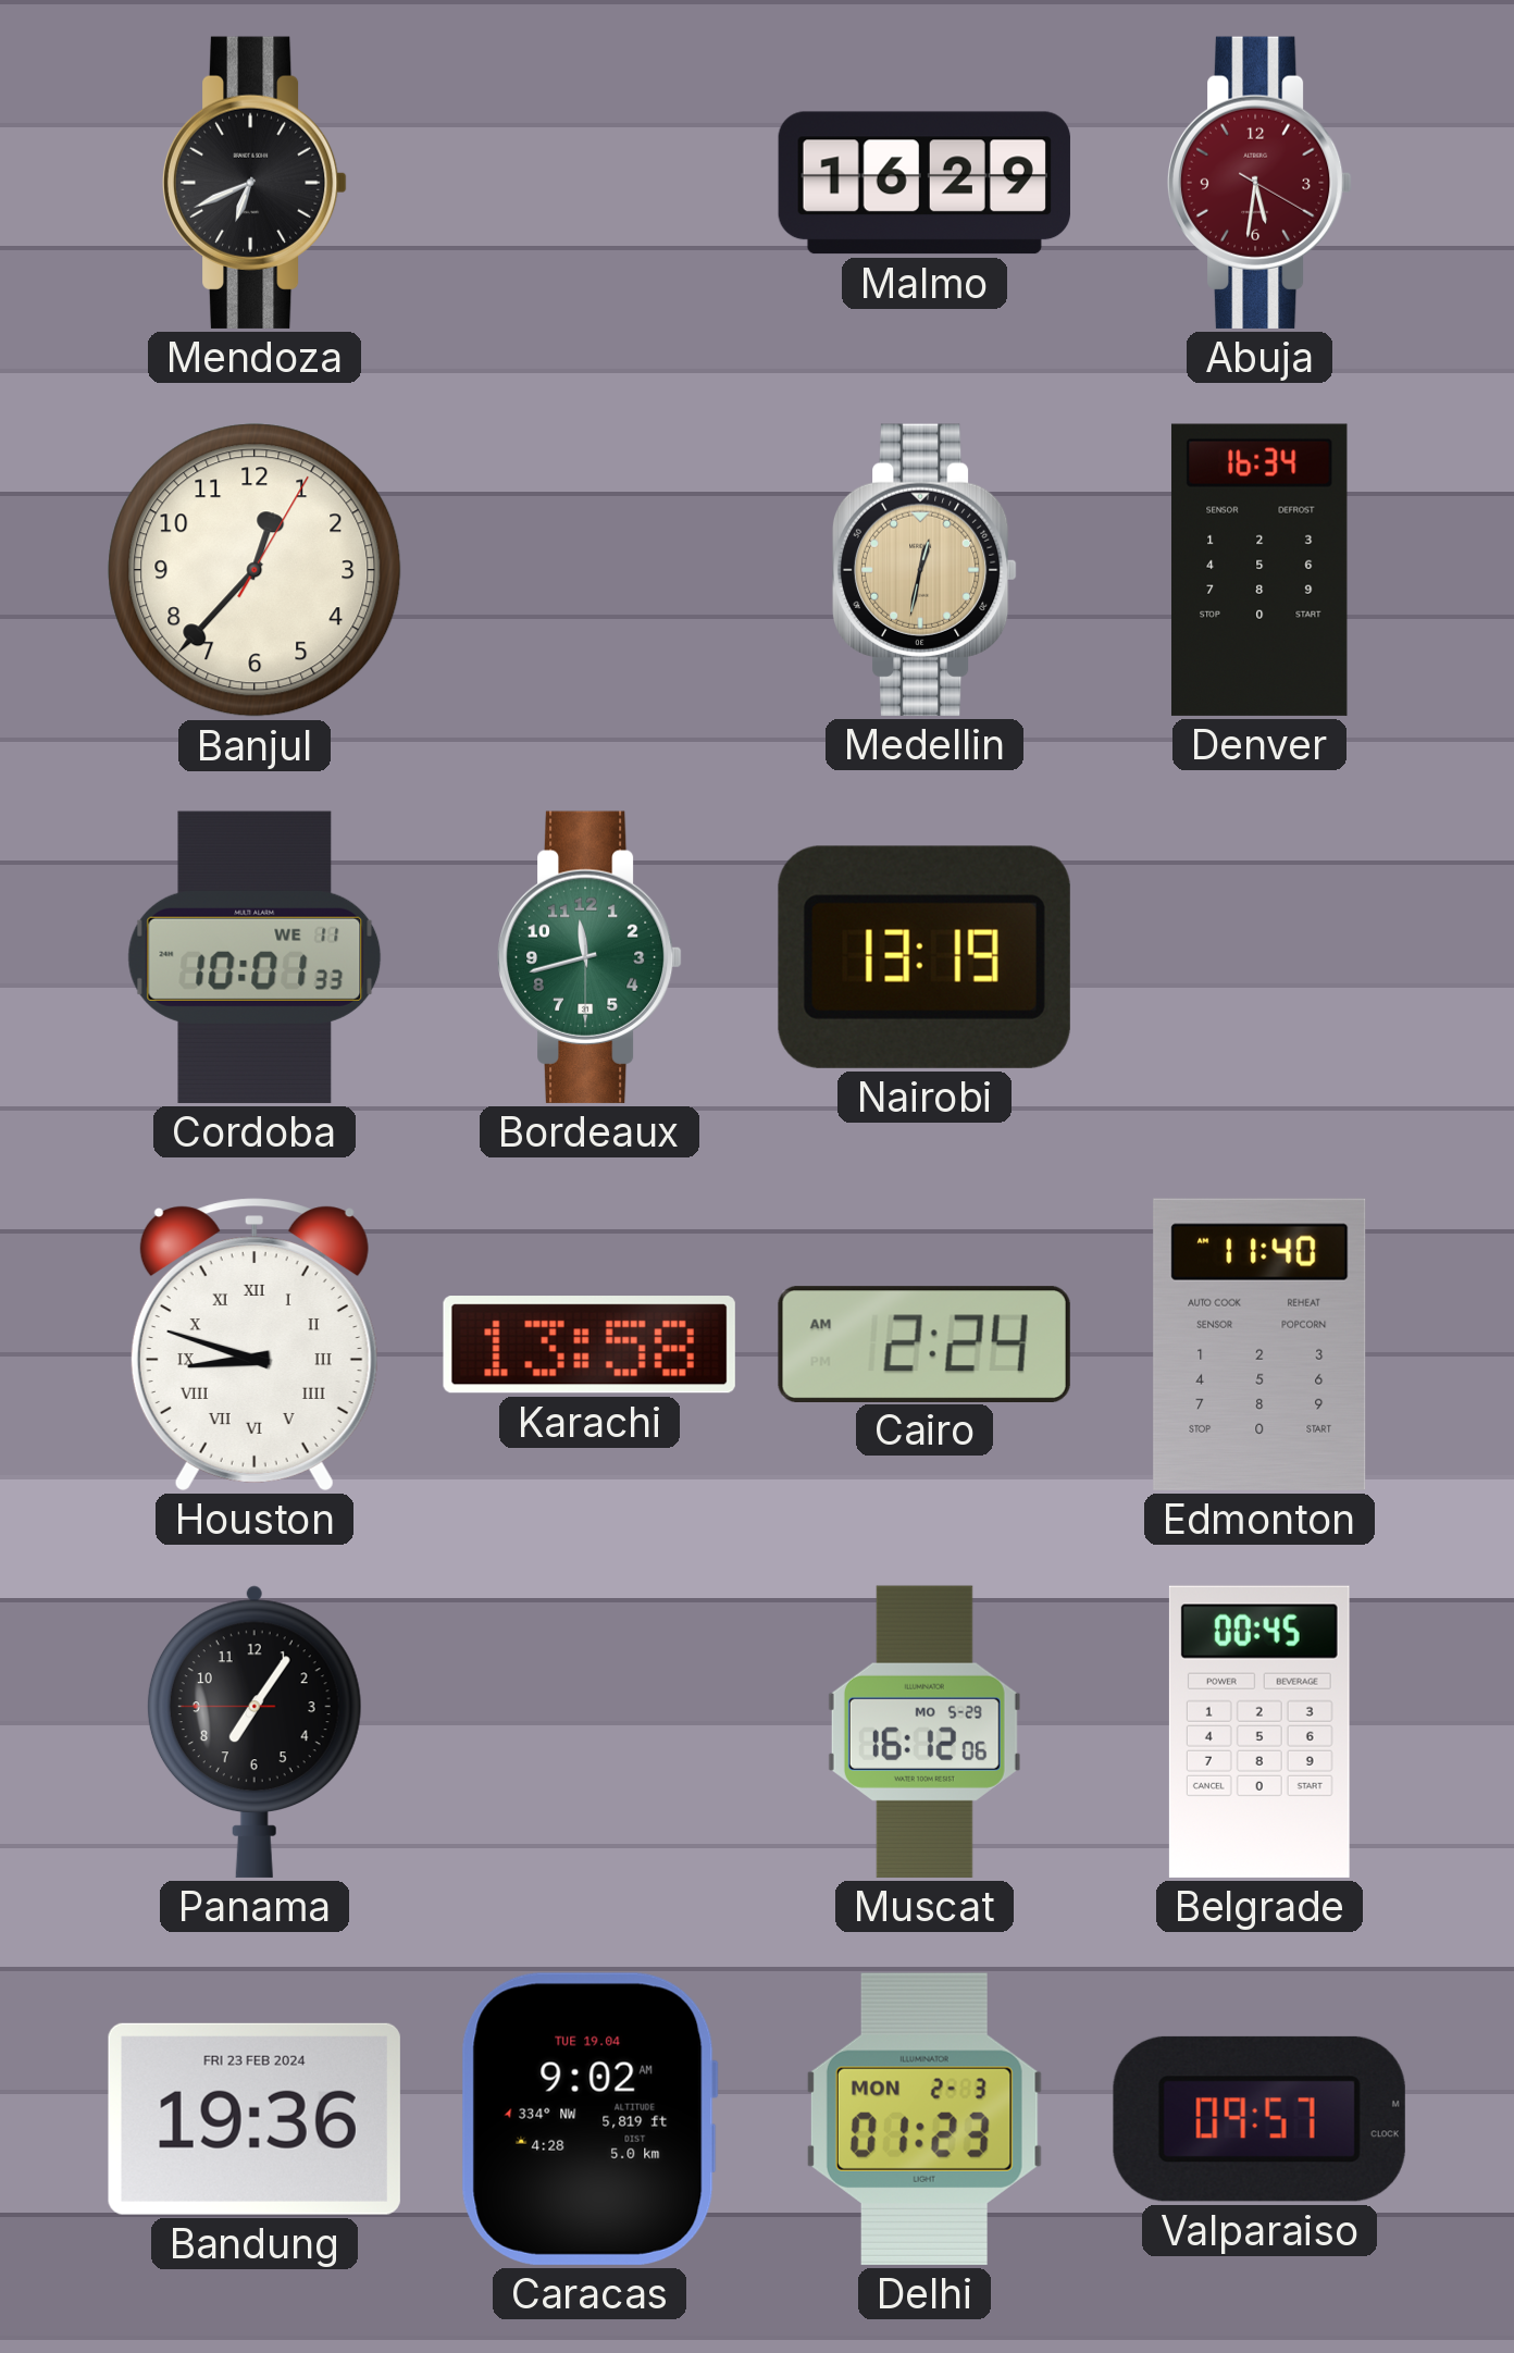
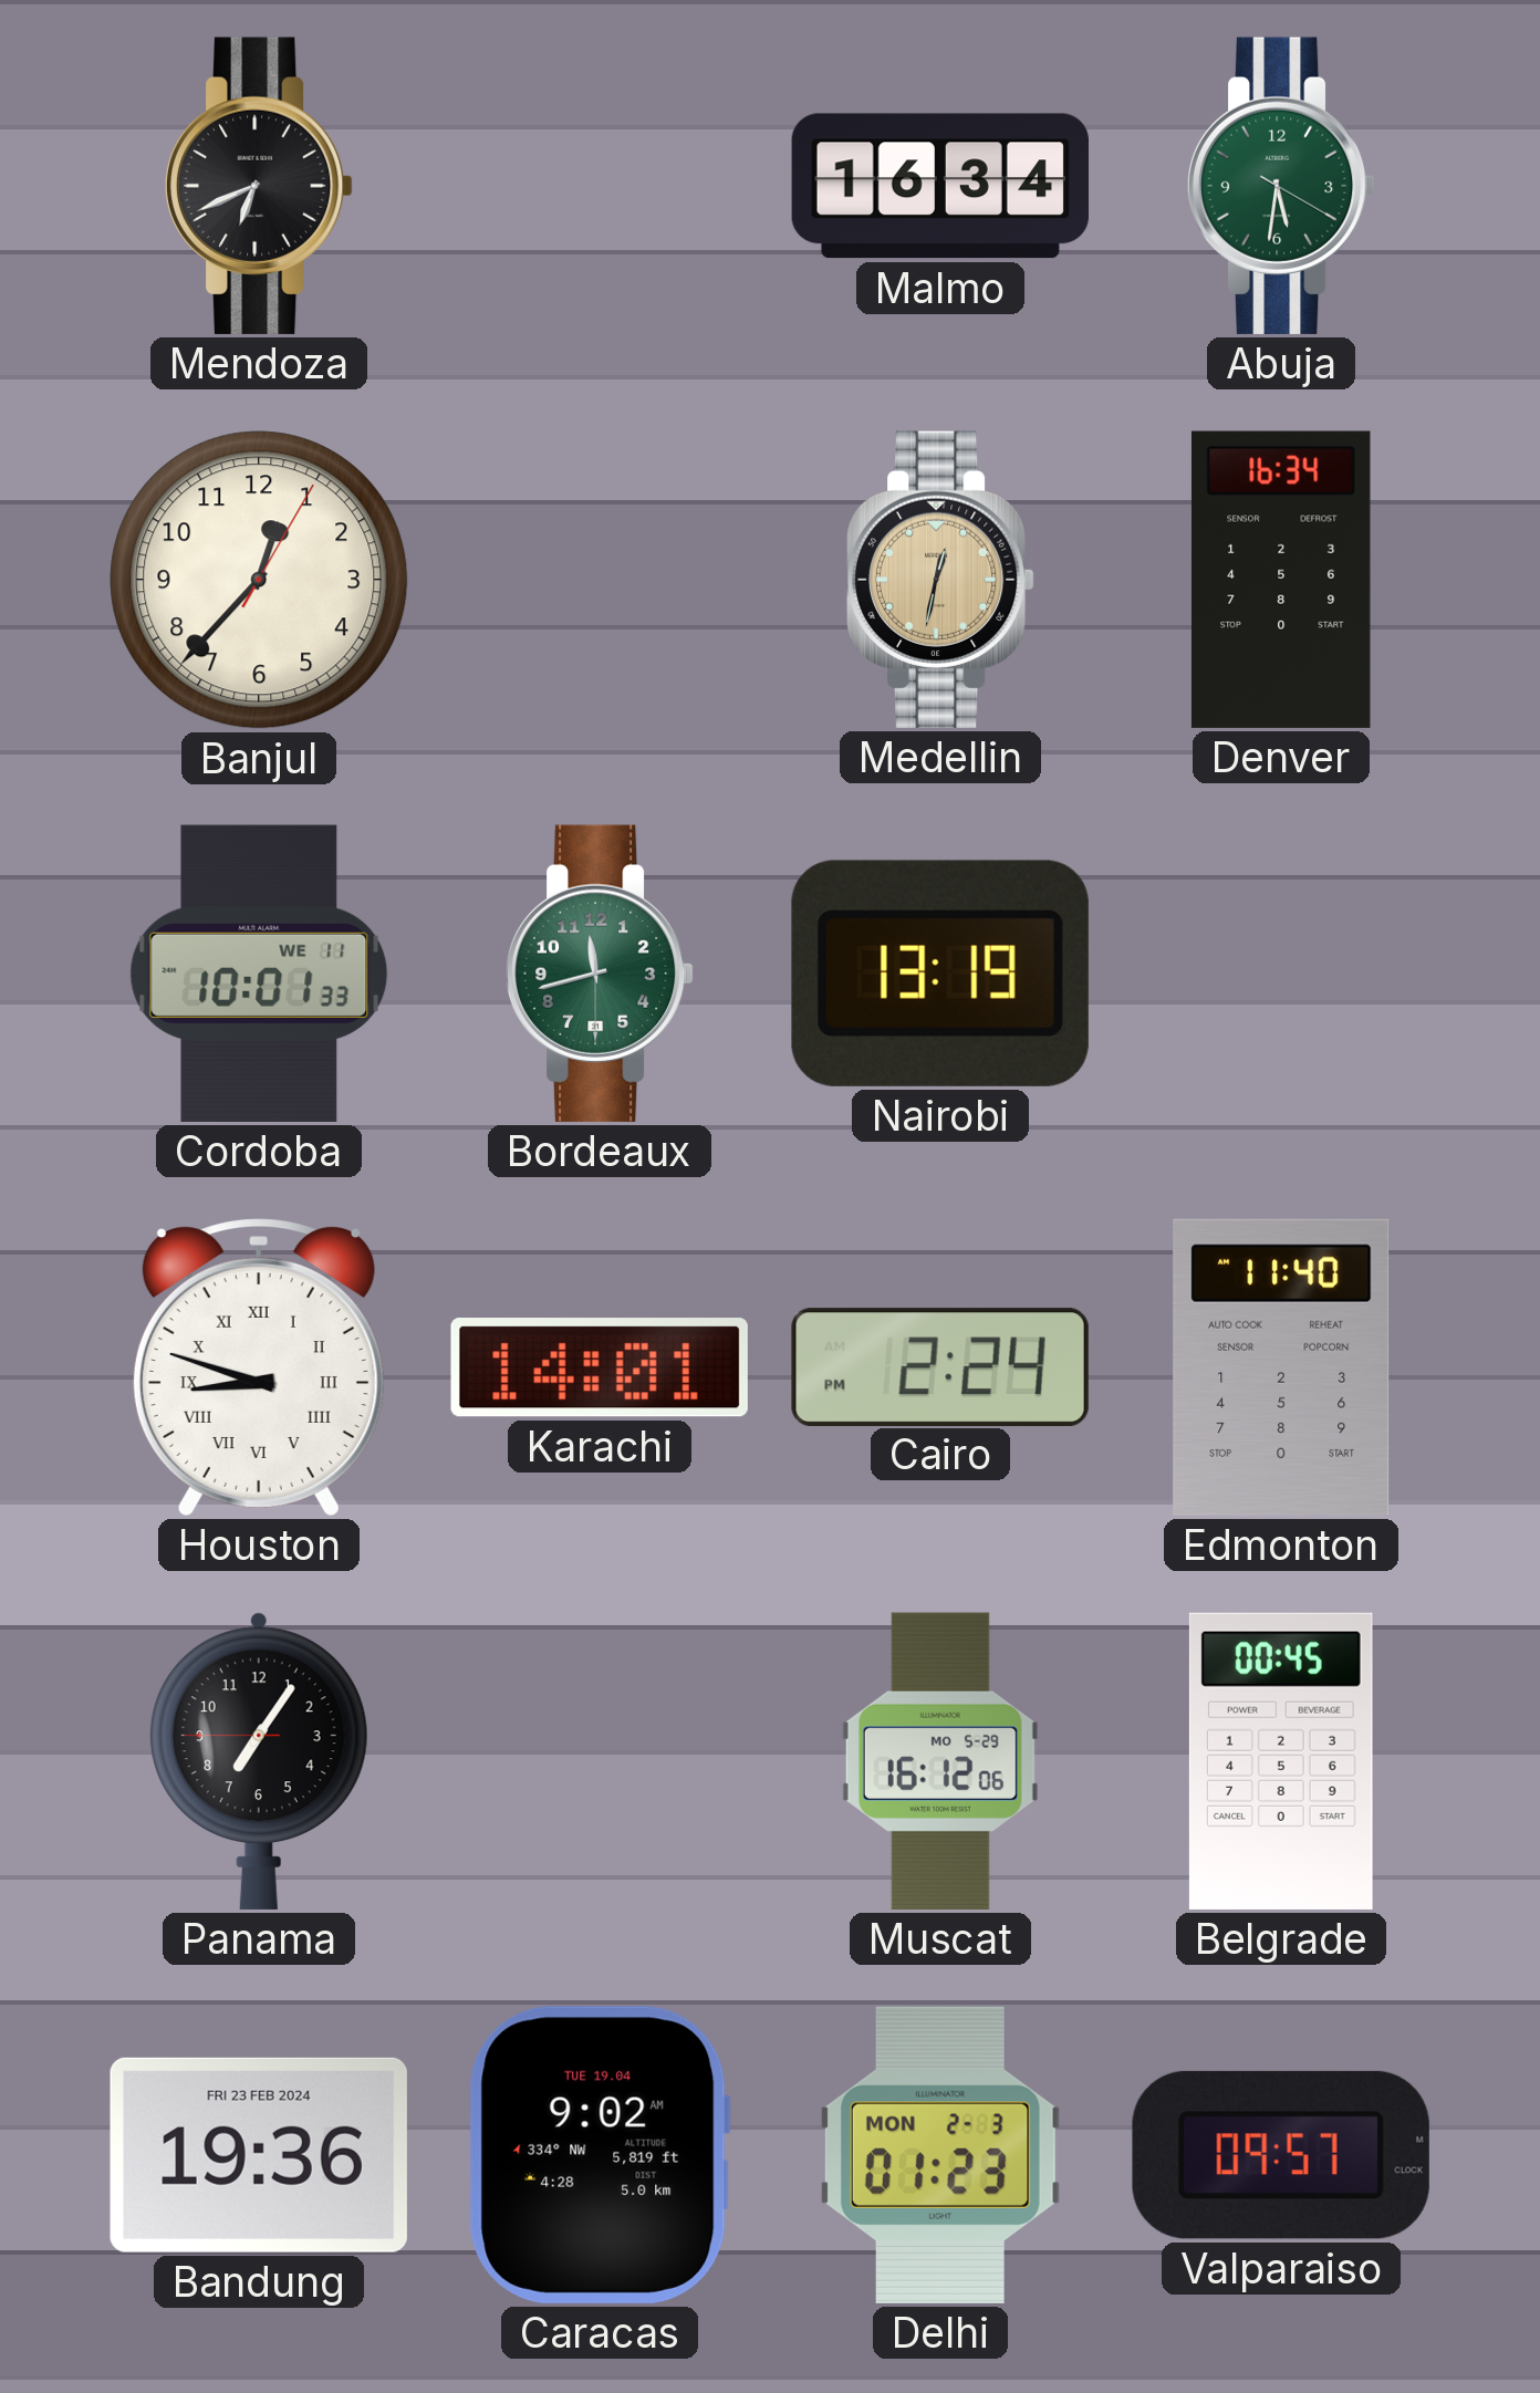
Malmo: 16:29 -> 16:34
Abuja dial: burgundy -> green
Karachi: 13:58 -> 14:01
Cairo: 2:24 AM -> 2:24 PM
